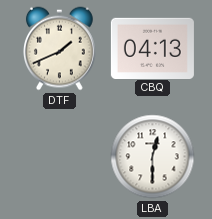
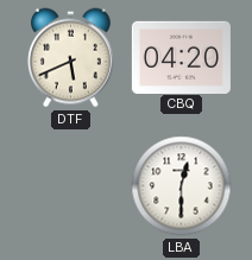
DTF: 1:41 -> 5:41
CBQ: 04:13 -> 04:20
